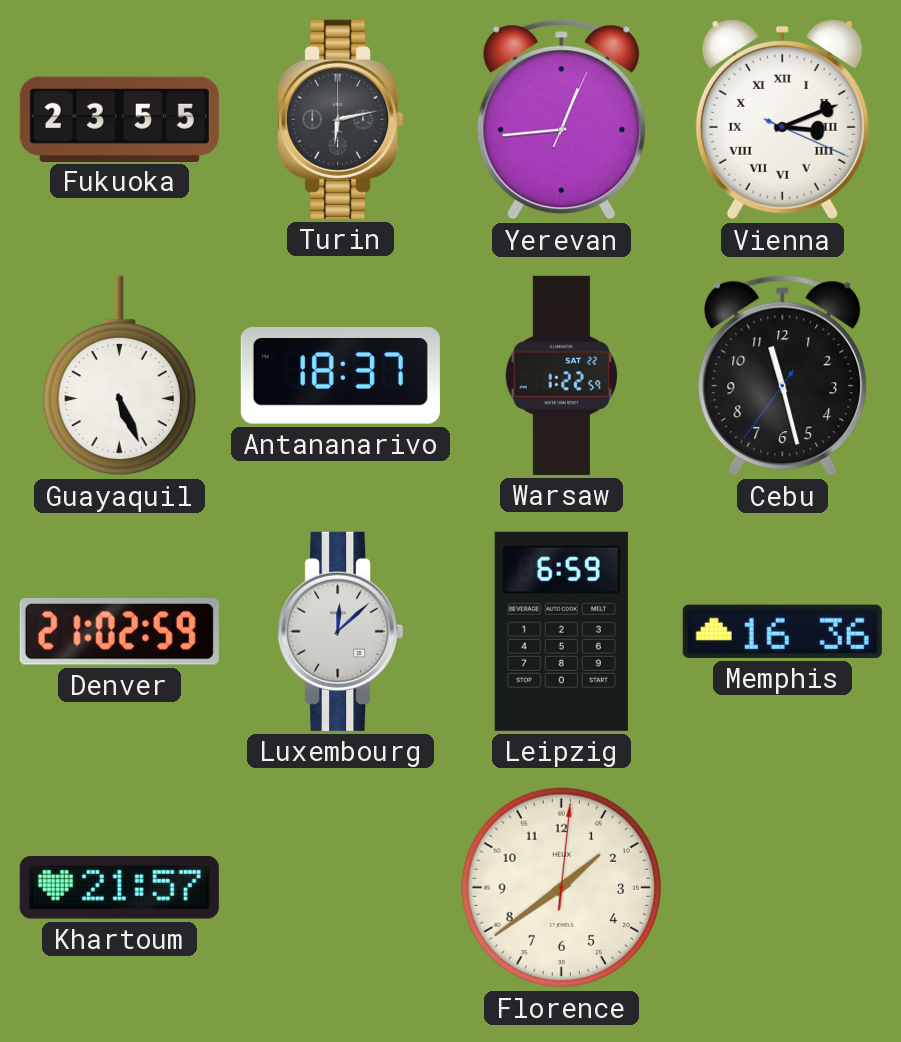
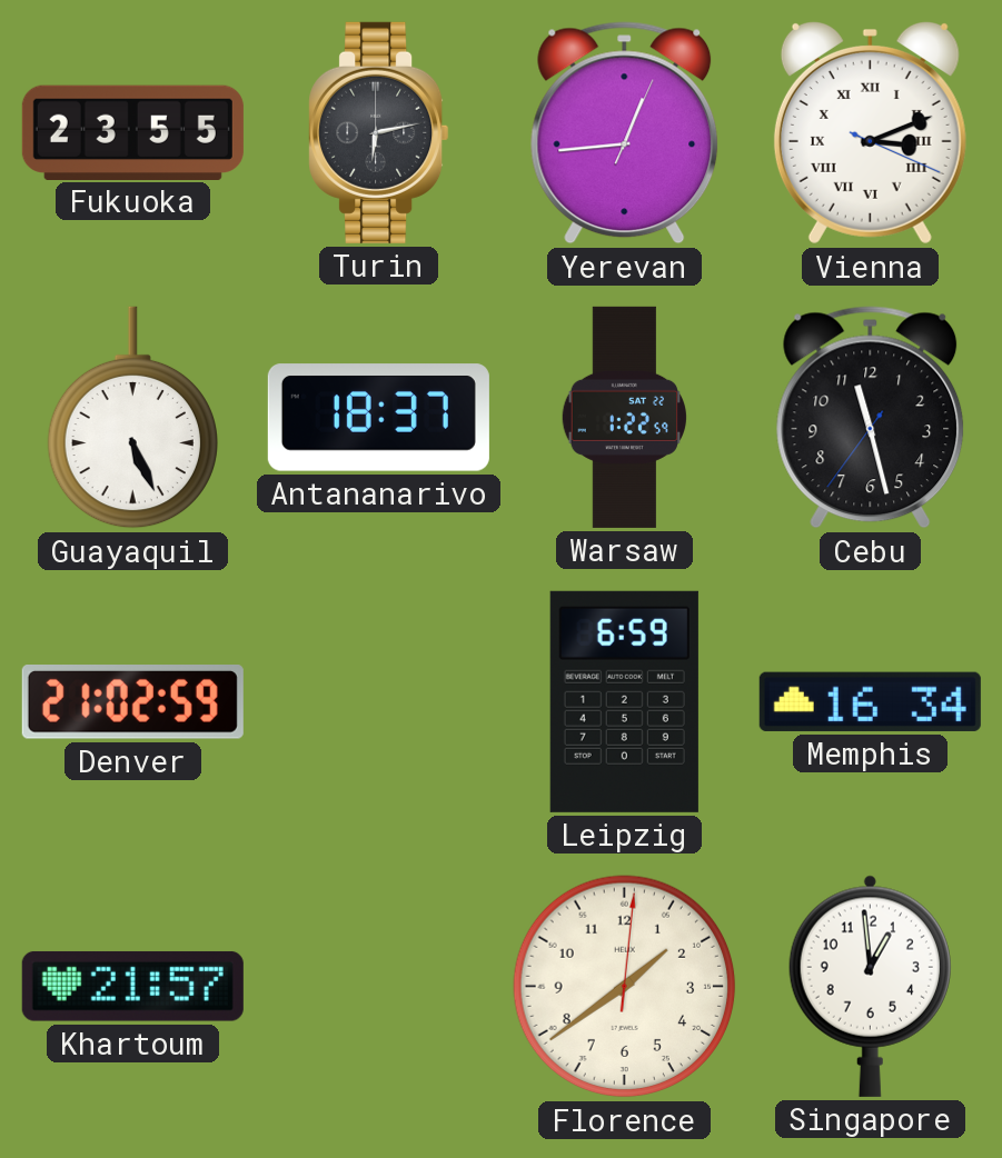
Luxembourg: 12:08 -> none
Memphis: 16:36 -> 16:34
Singapore: none -> 12:59
